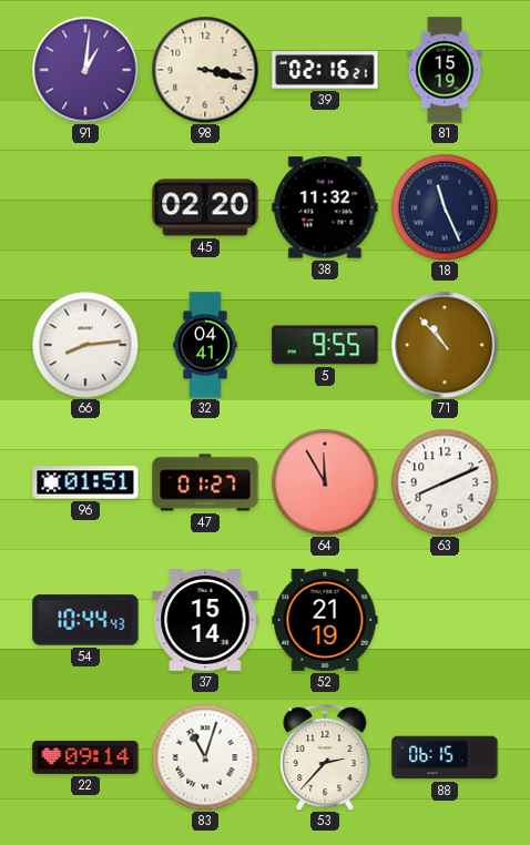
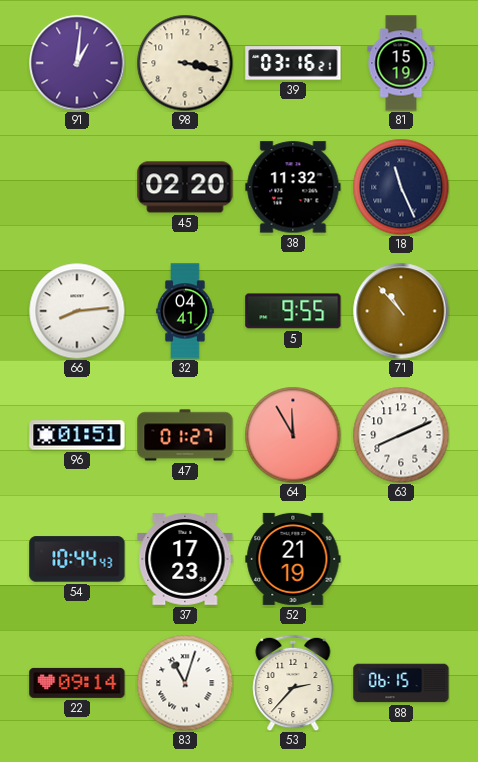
39: 02:16 -> 03:16
37: 15:14 -> 17:23
